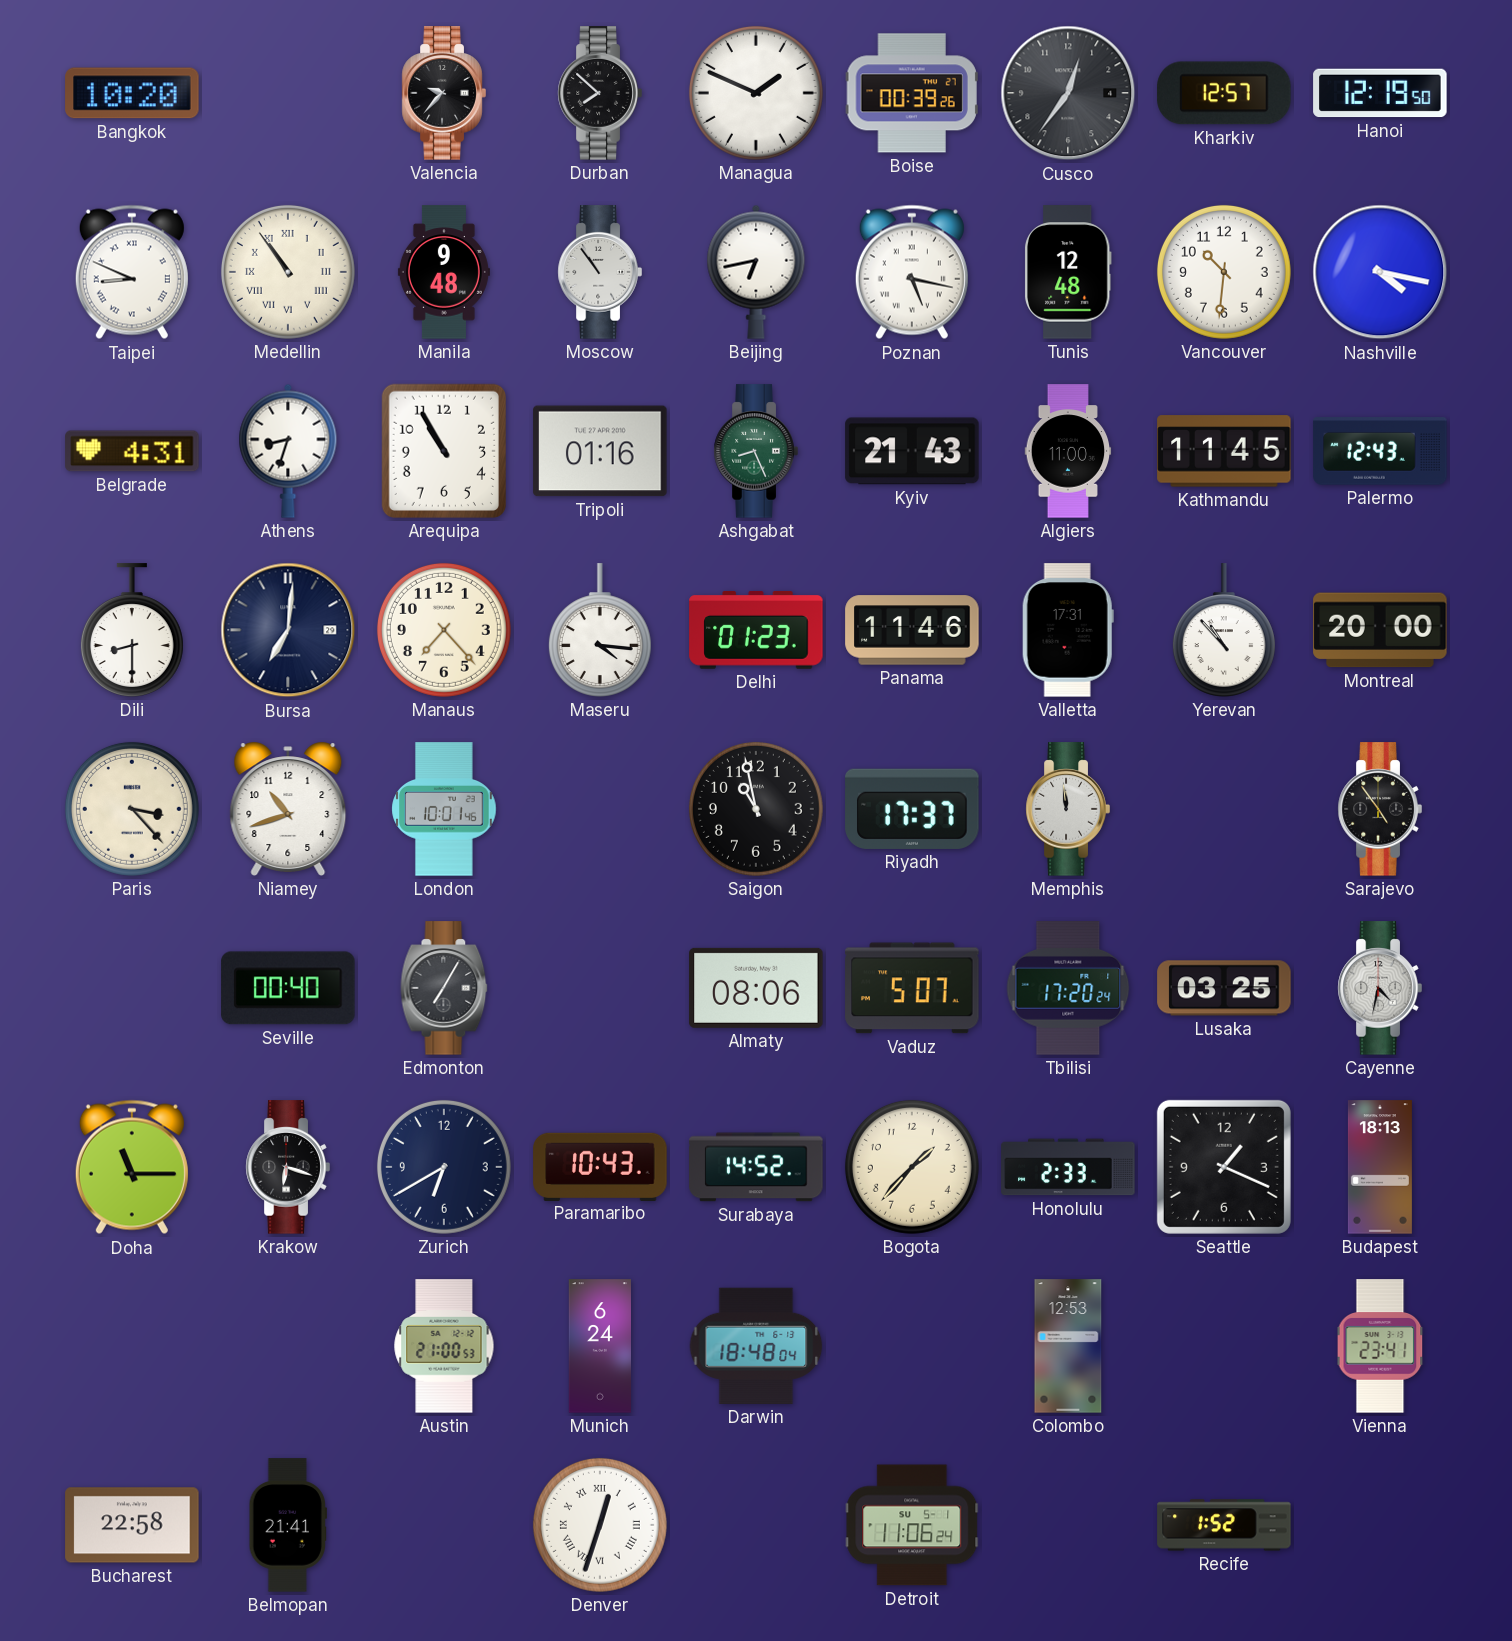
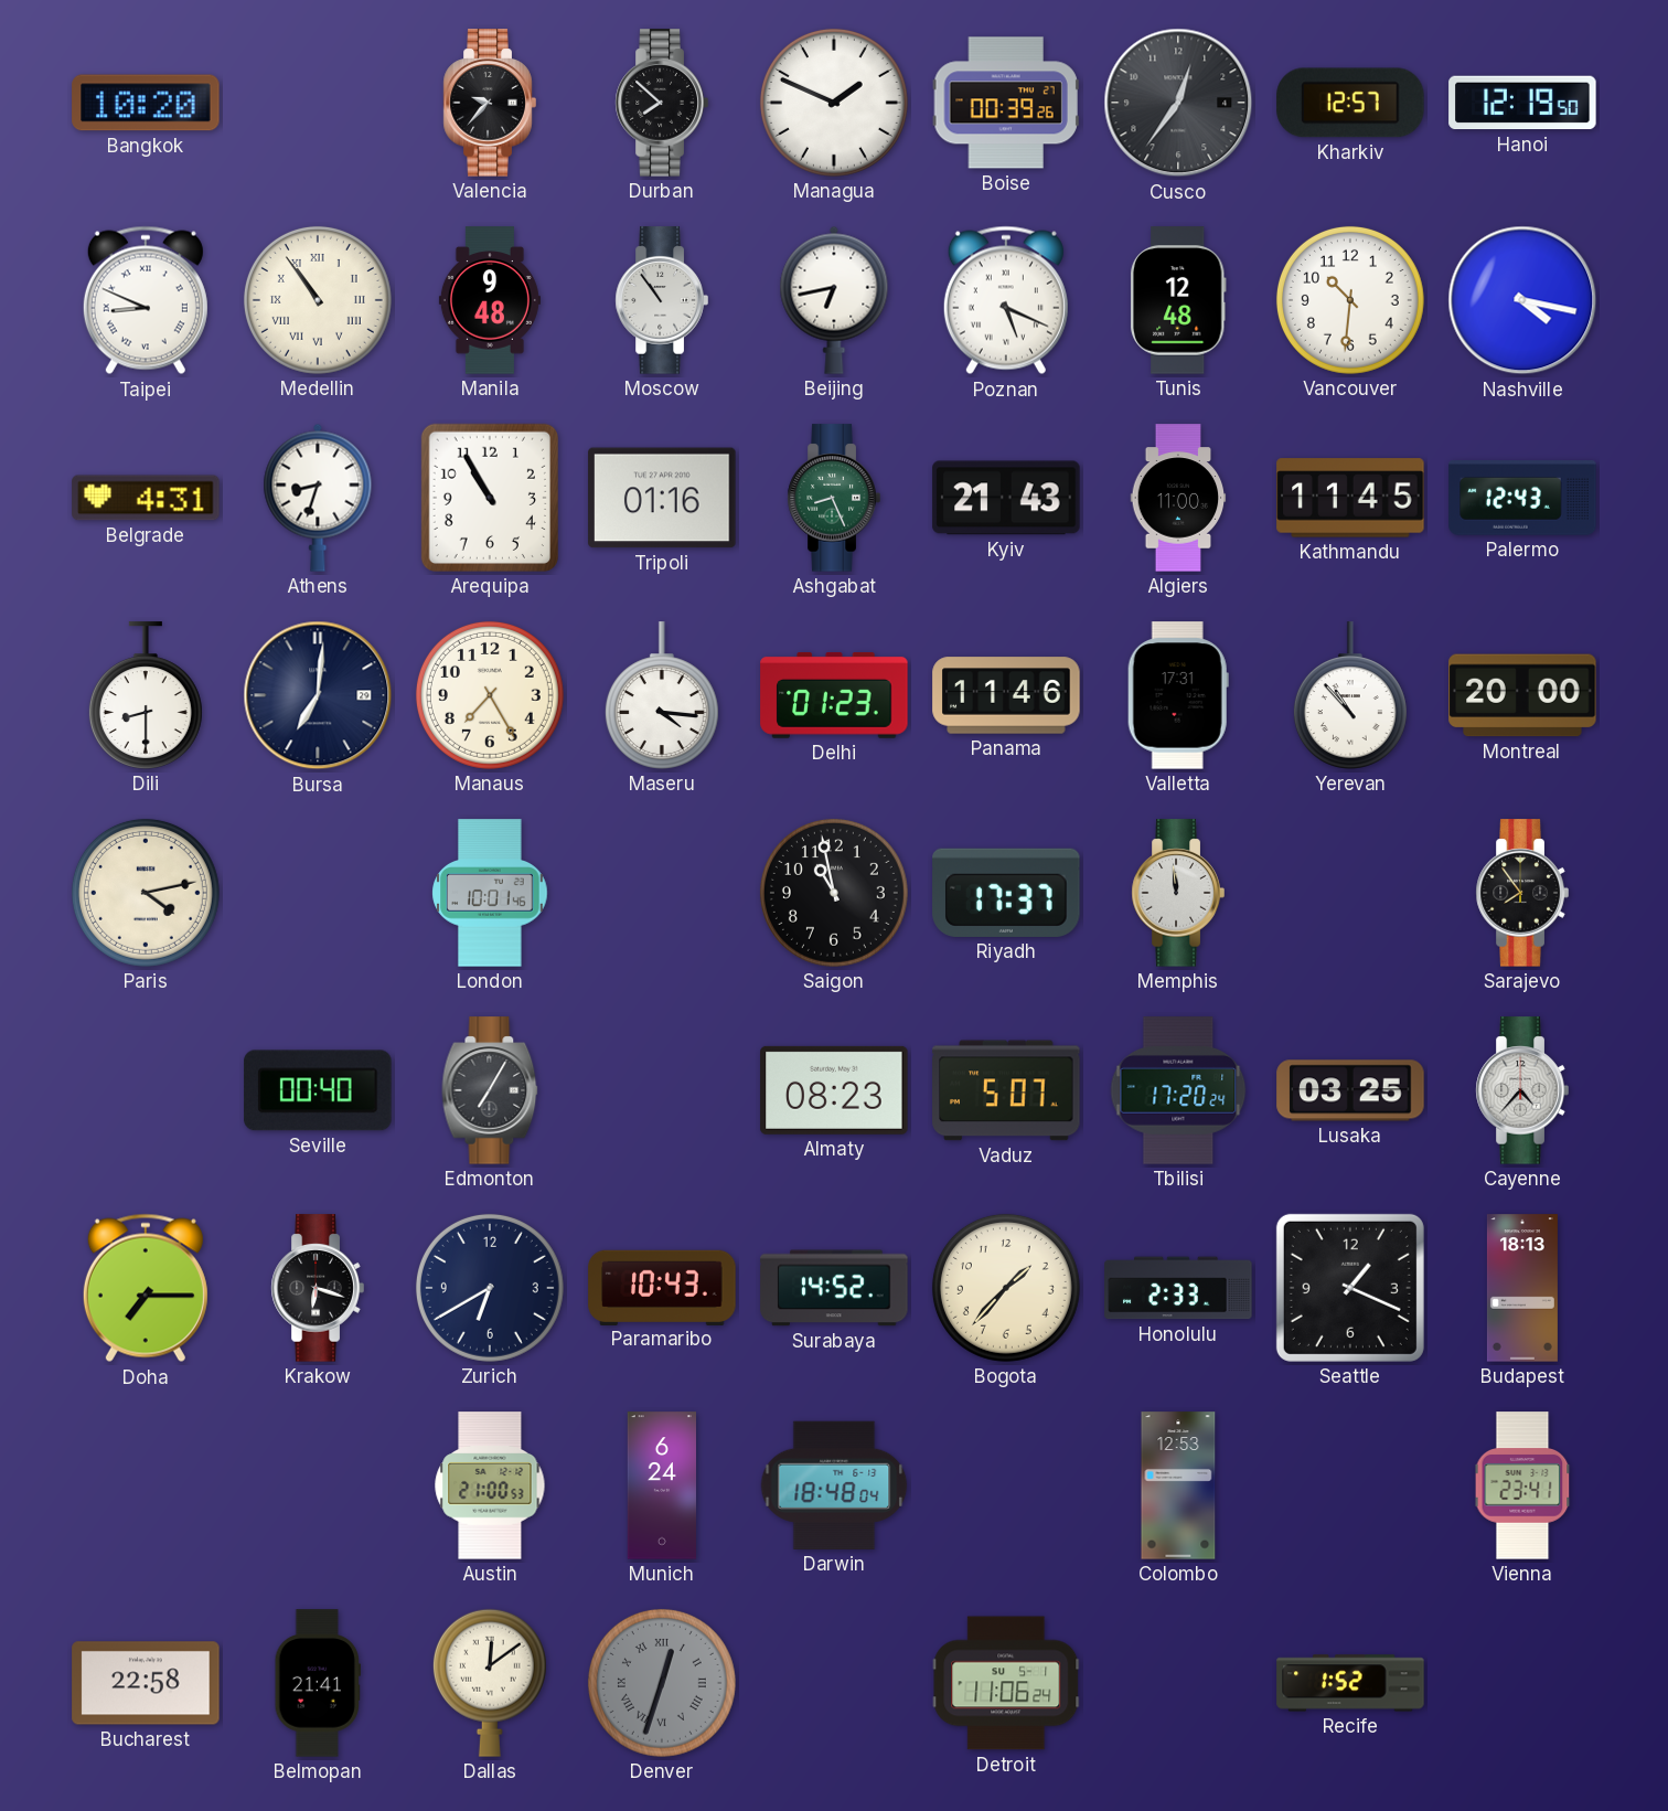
Poznan: 5:17 -> 5:19
Manaus: 7:23 -> 7:25
Paris: 3:23 -> 4:13
Niamey: 10:42 -> none
Sarajevo: 4:54 -> 7:54
Almaty: 08:06 -> 08:23
Cayenne: 4:32 -> 4:37
Doha: 11:15 -> 7:15
Dallas: none -> 12:09
Denver dial: white -> grey
